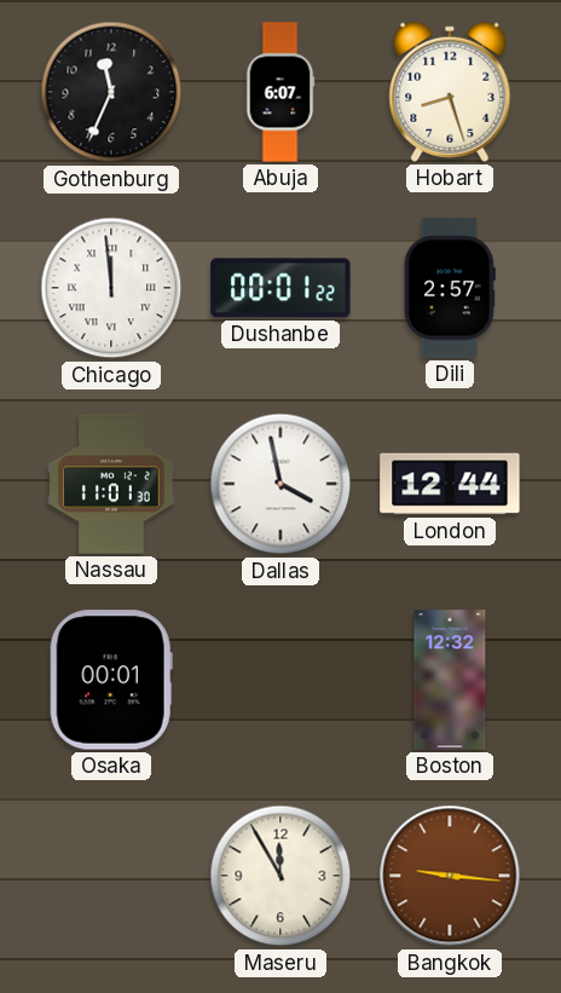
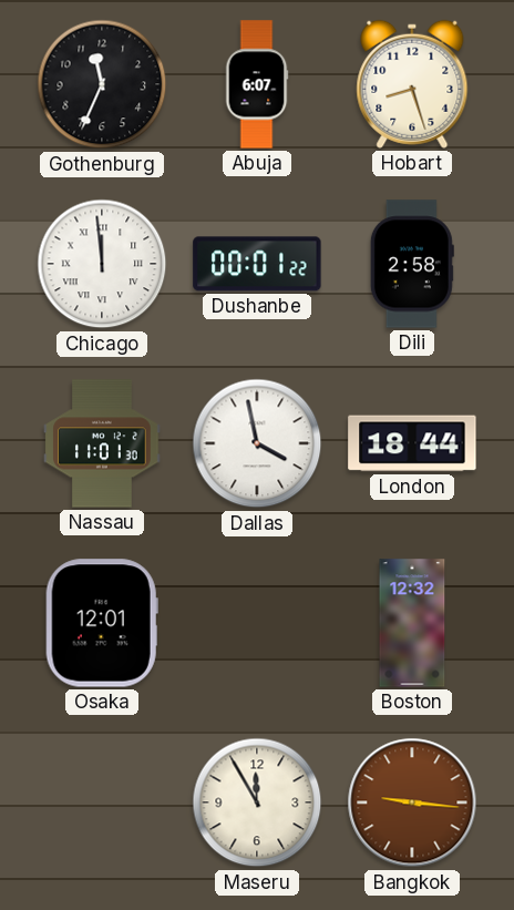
Dili: 2:57 -> 2:58
London: 12:44 -> 18:44
Osaka: 00:01 -> 12:01
